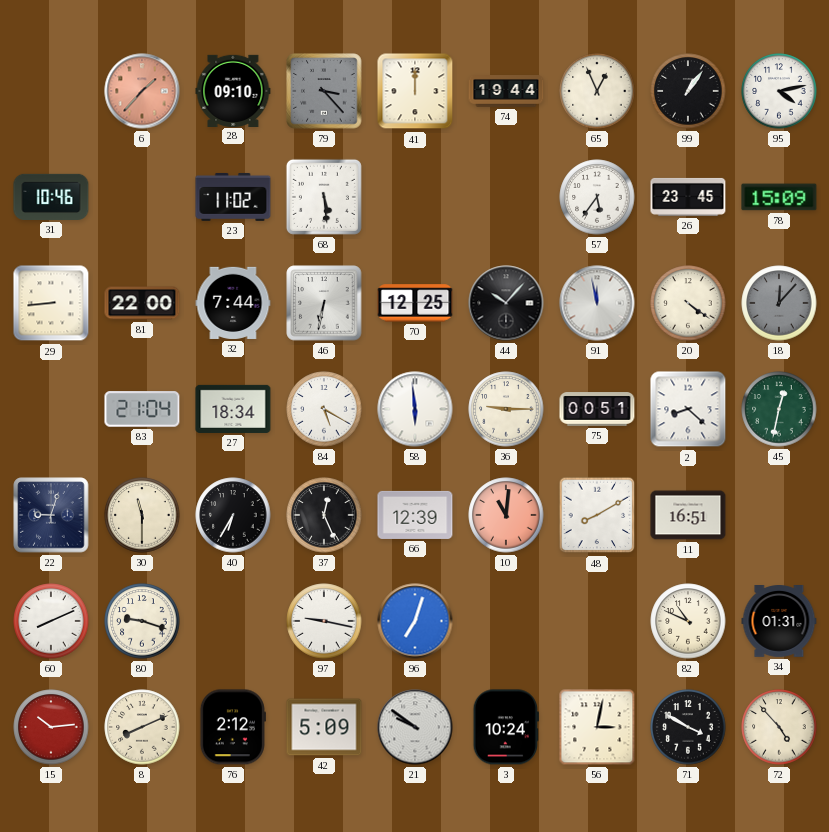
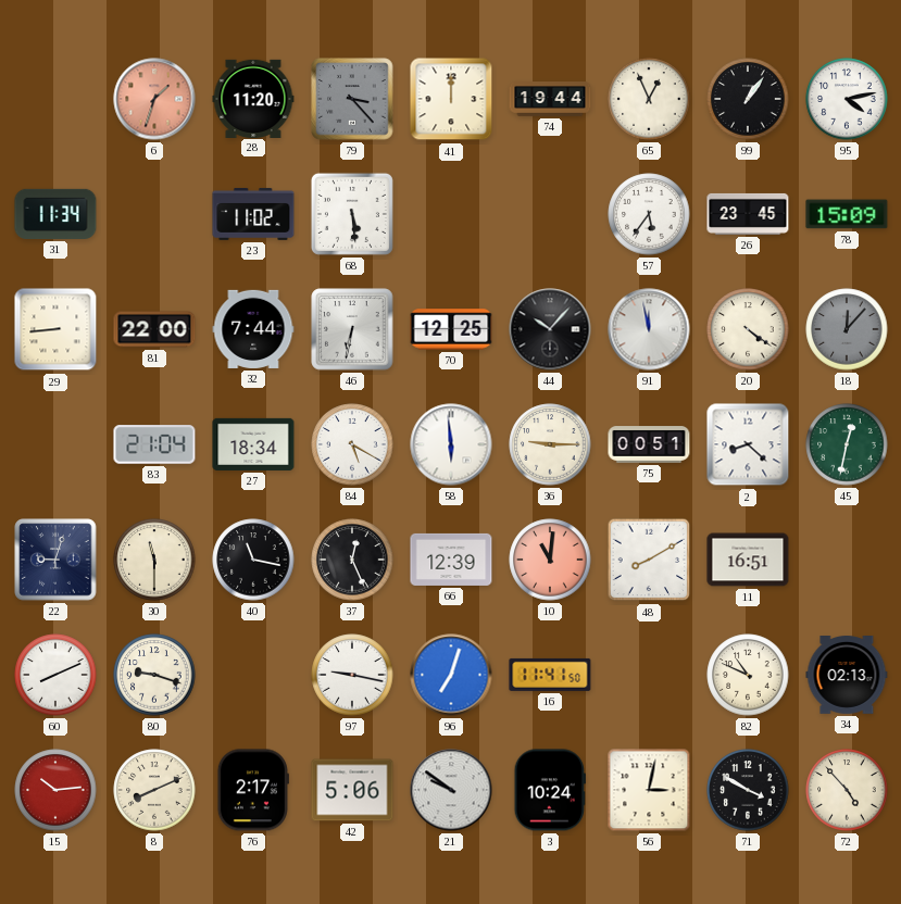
6: 1:37 -> 1:33
28: 09:10 -> 11:20
31: 10:46 -> 11:34
40: 6:35 -> 11:17
16: none -> 11:41
34: 01:31 -> 02:13
76: 2:12 -> 2:17
42: 5:09 -> 5:06
